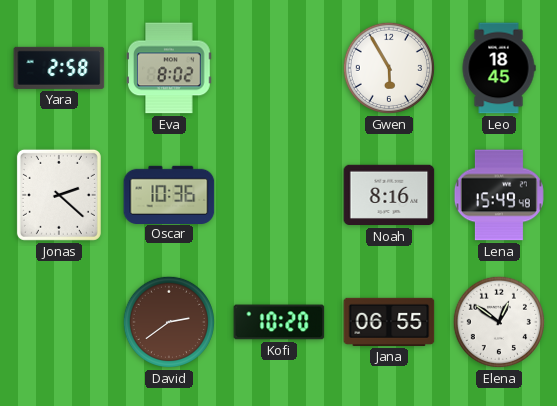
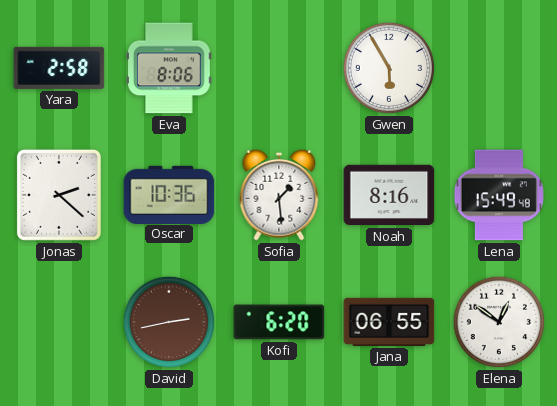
Eva: 8:02 -> 8:06
Leo: 18:45 -> none
Sofia: none -> 1:29
David: 2:39 -> 2:43
Kofi: 10:20 -> 6:20
